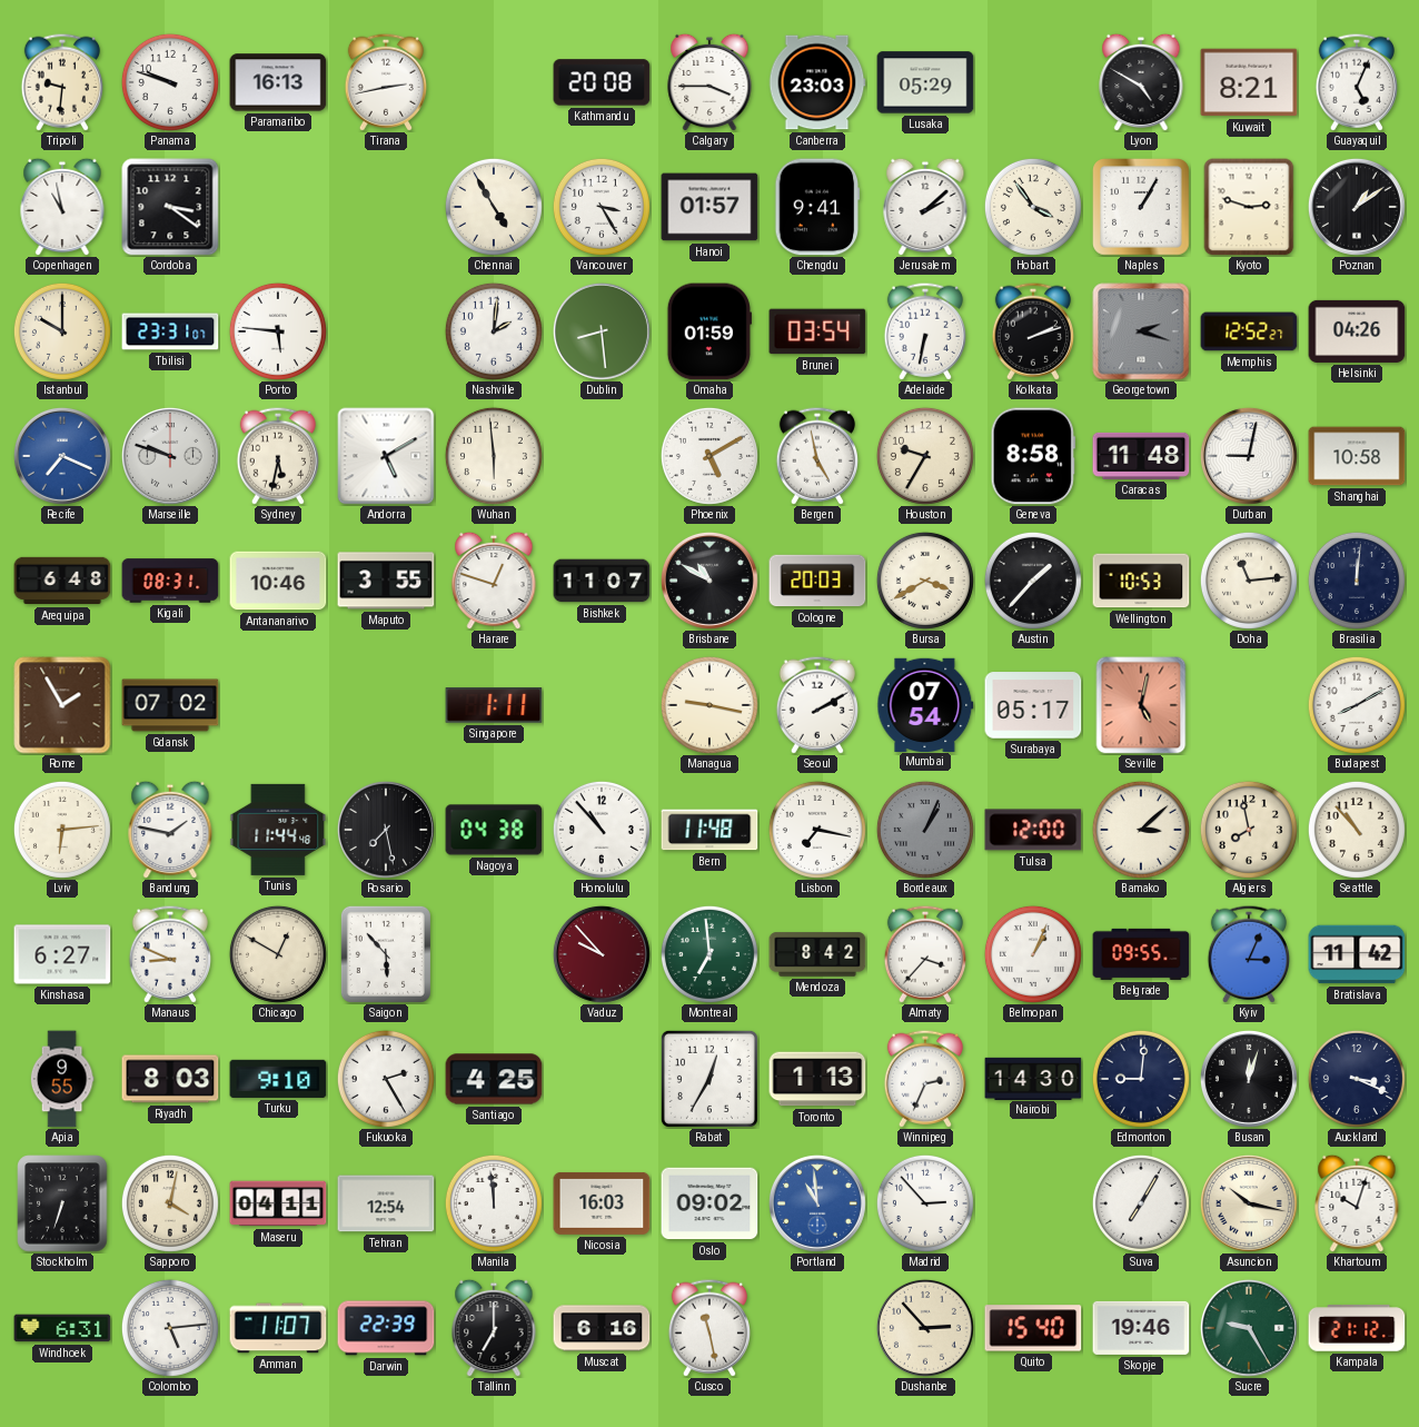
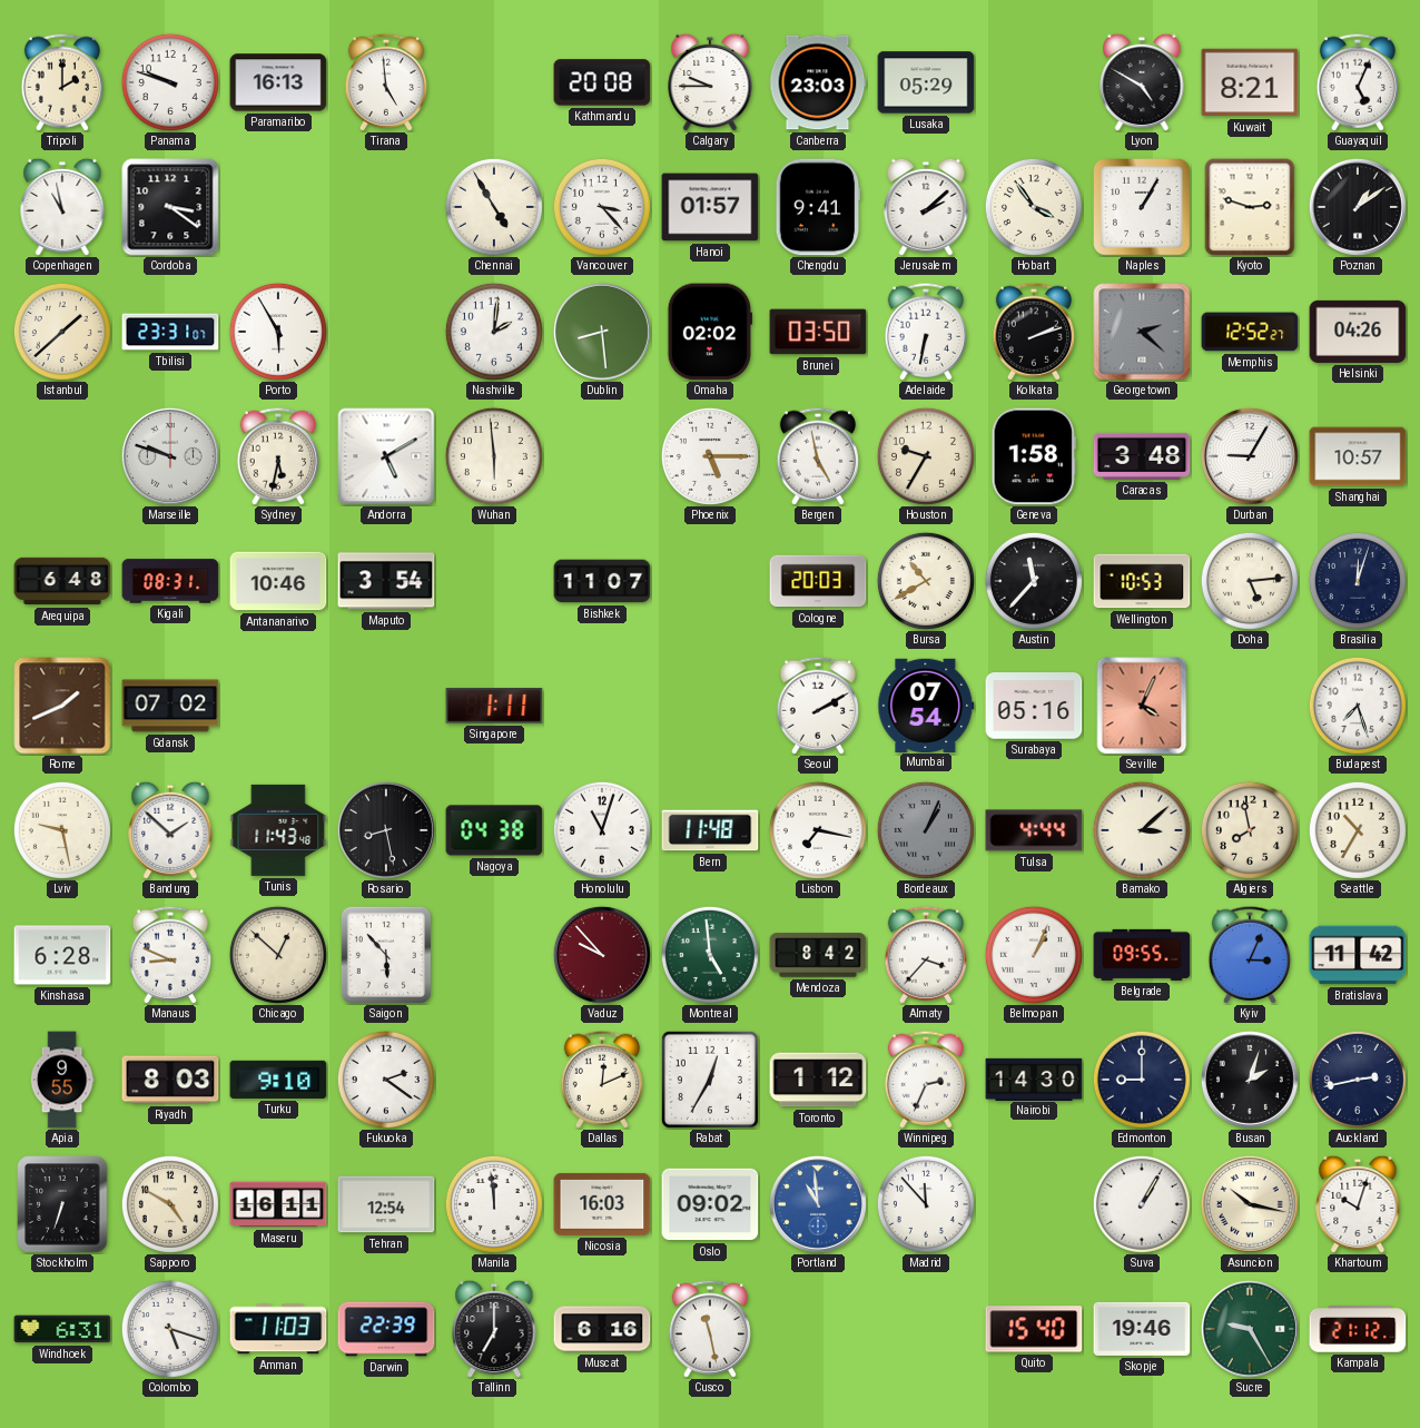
Tripoli: 9:31 -> 2:00
Tirana: 2:43 -> 4:59
Calgary: 3:45 -> 9:45
Vancouver: 3:25 -> 3:23
Istanbul: 10:00 -> 1:38
Porto: 5:46 -> 5:55
Omaha: 01:59 -> 02:02
Brunei: 03:54 -> 03:50
Georgetown: 2:18 -> 2:22
Recife: 7:19 -> none
Phoenix: 5:10 -> 5:15
Geneva: 8:58 -> 1:58
Caracas: 11:48 -> 3:48
Durban: 9:02 -> 9:05
Shanghai: 10:58 -> 10:57
Maputo: 3:55 -> 3:54
Harare: 12:48 -> none
Brisbane: 10:50 -> none
Bursa: 3:40 -> 10:40
Austin: 1:37 -> 11:37
Doha: 11:14 -> 5:14
Brasilia: 12:01 -> 12:03
Rome: 1:55 -> 1:41
Managua: 9:17 -> none
Surabaya: 05:17 -> 05:16
Seville: 5:02 -> 4:04
Budapest: 8:10 -> 7:27
Lviv: 6:14 -> 9:28
Bandung: 1:47 -> 1:52
Tunis: 11:44 -> 11:43
Rosario: 7:28 -> 8:28
Honolulu: 10:53 -> 11:03
Tulsa: 12:00 -> 4:44
Seattle: 10:53 -> 10:35
Kinshasa: 6:27 -> 6:28
Chicago: 12:50 -> 12:52
Montreal: 6:59 -> 4:59
Fukuoka: 2:25 -> 2:21
Santiago: 4:25 -> none
Dallas: none -> 12:11
Toronto: 1:13 -> 1:12
Edmonton: 9:01 -> 9:00
Busan: 12:03 -> 2:03
Auckland: 3:19 -> 2:43
Sapporo: 4:02 -> 4:50
Maseru: 04:11 -> 16:11
Madrid: 2:53 -> 11:53
Suva: 7:05 -> 1:05
Colombo: 5:14 -> 5:18
Amman: 11:07 -> 11:03
Dushanbe: 2:53 -> none
